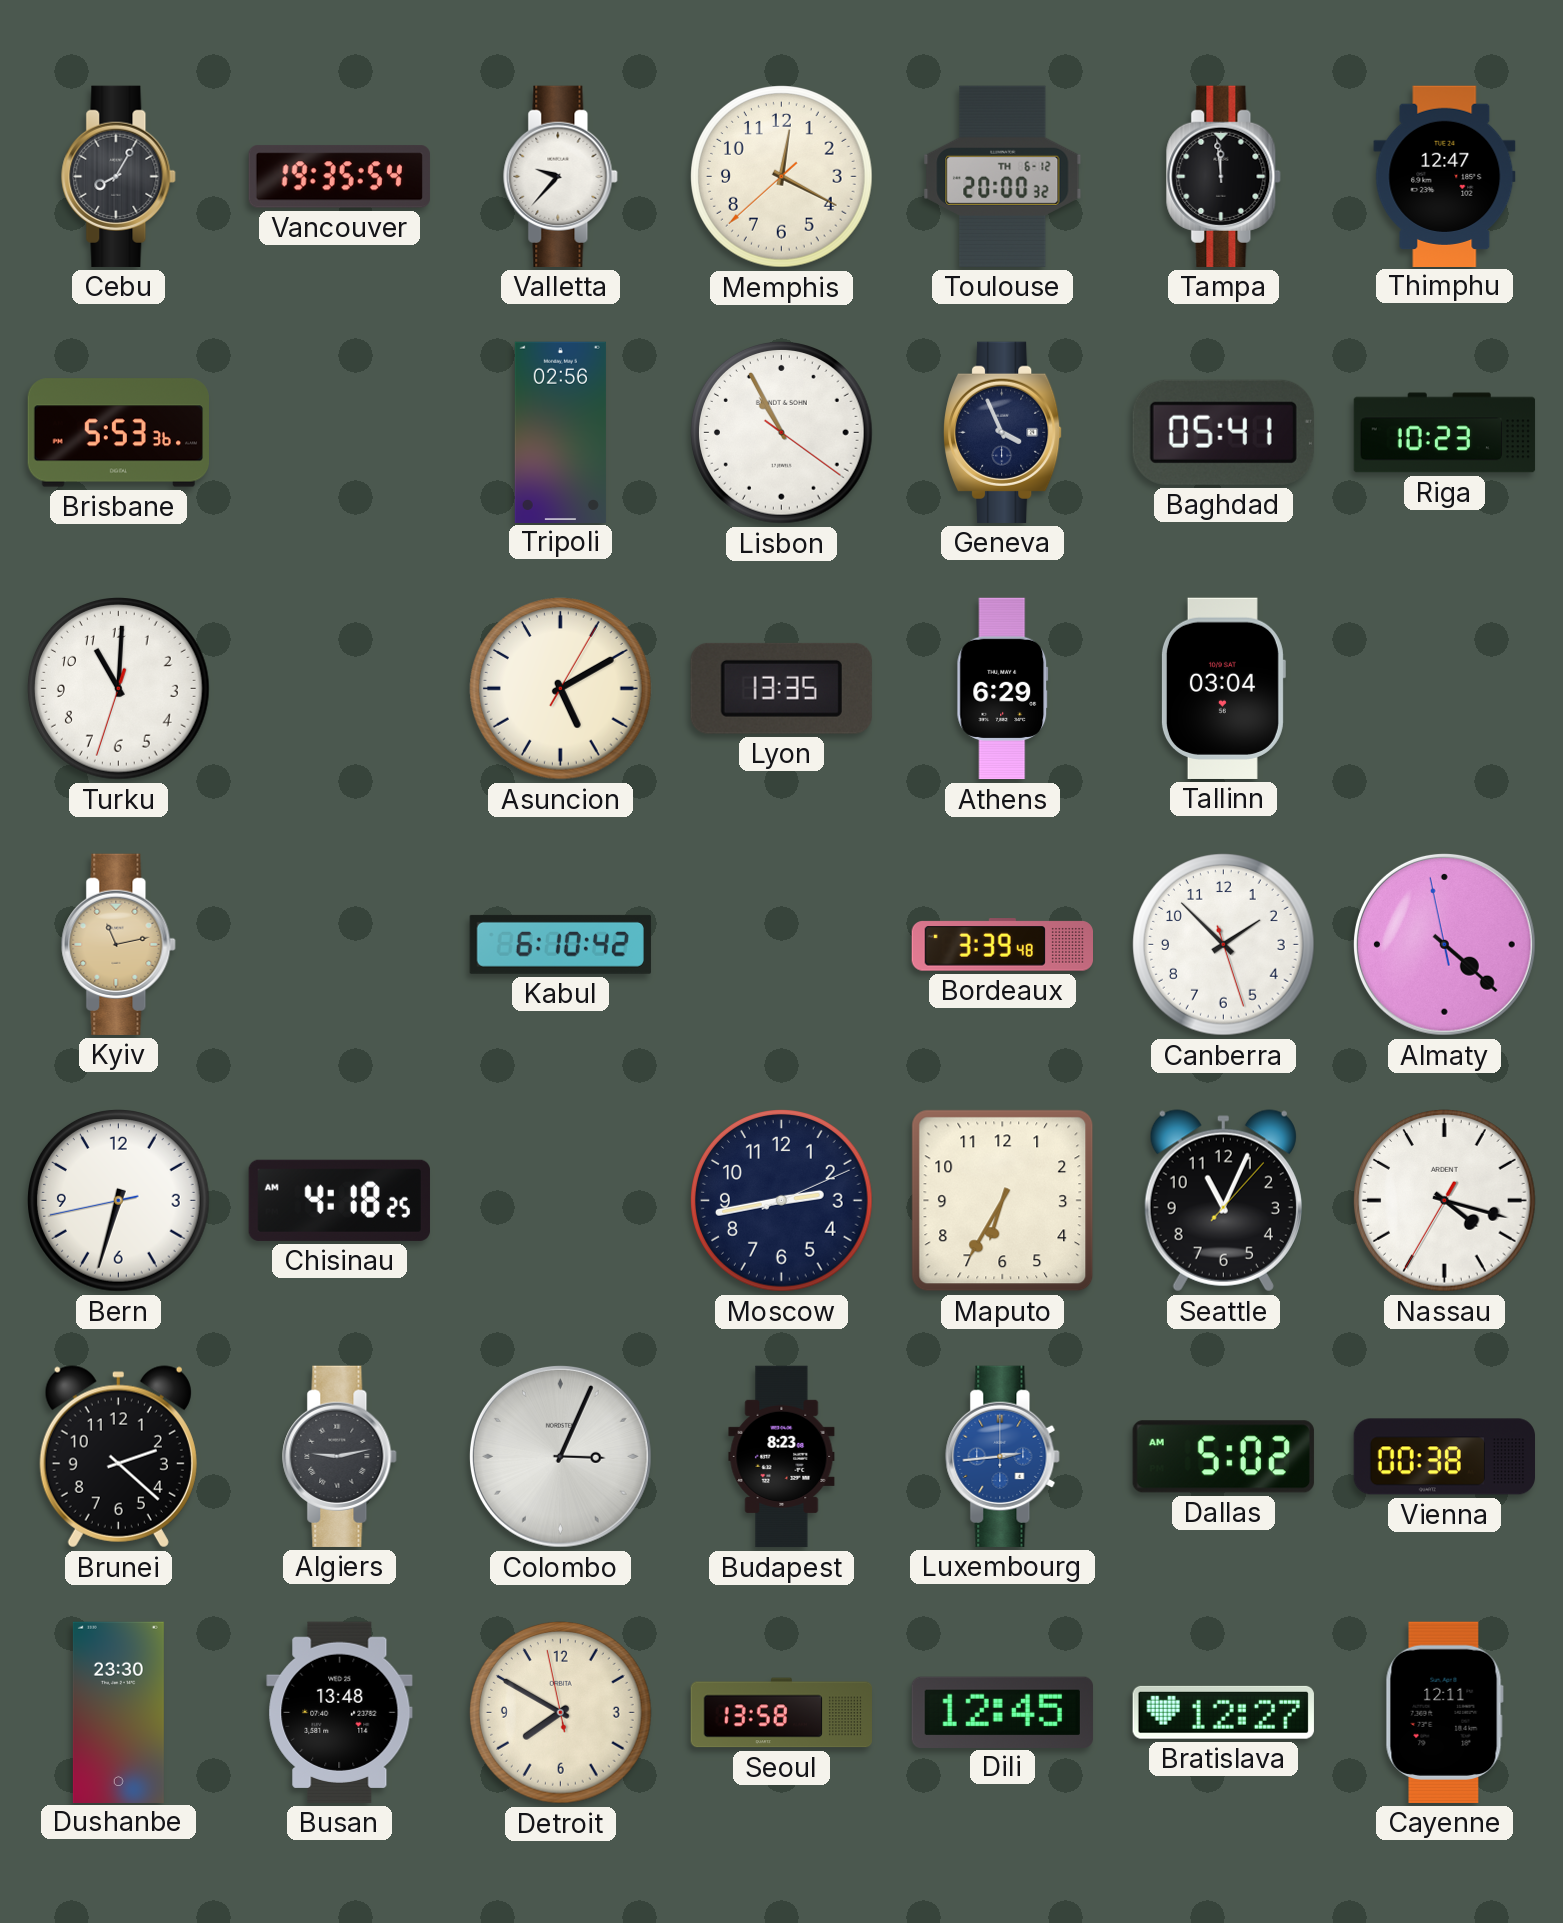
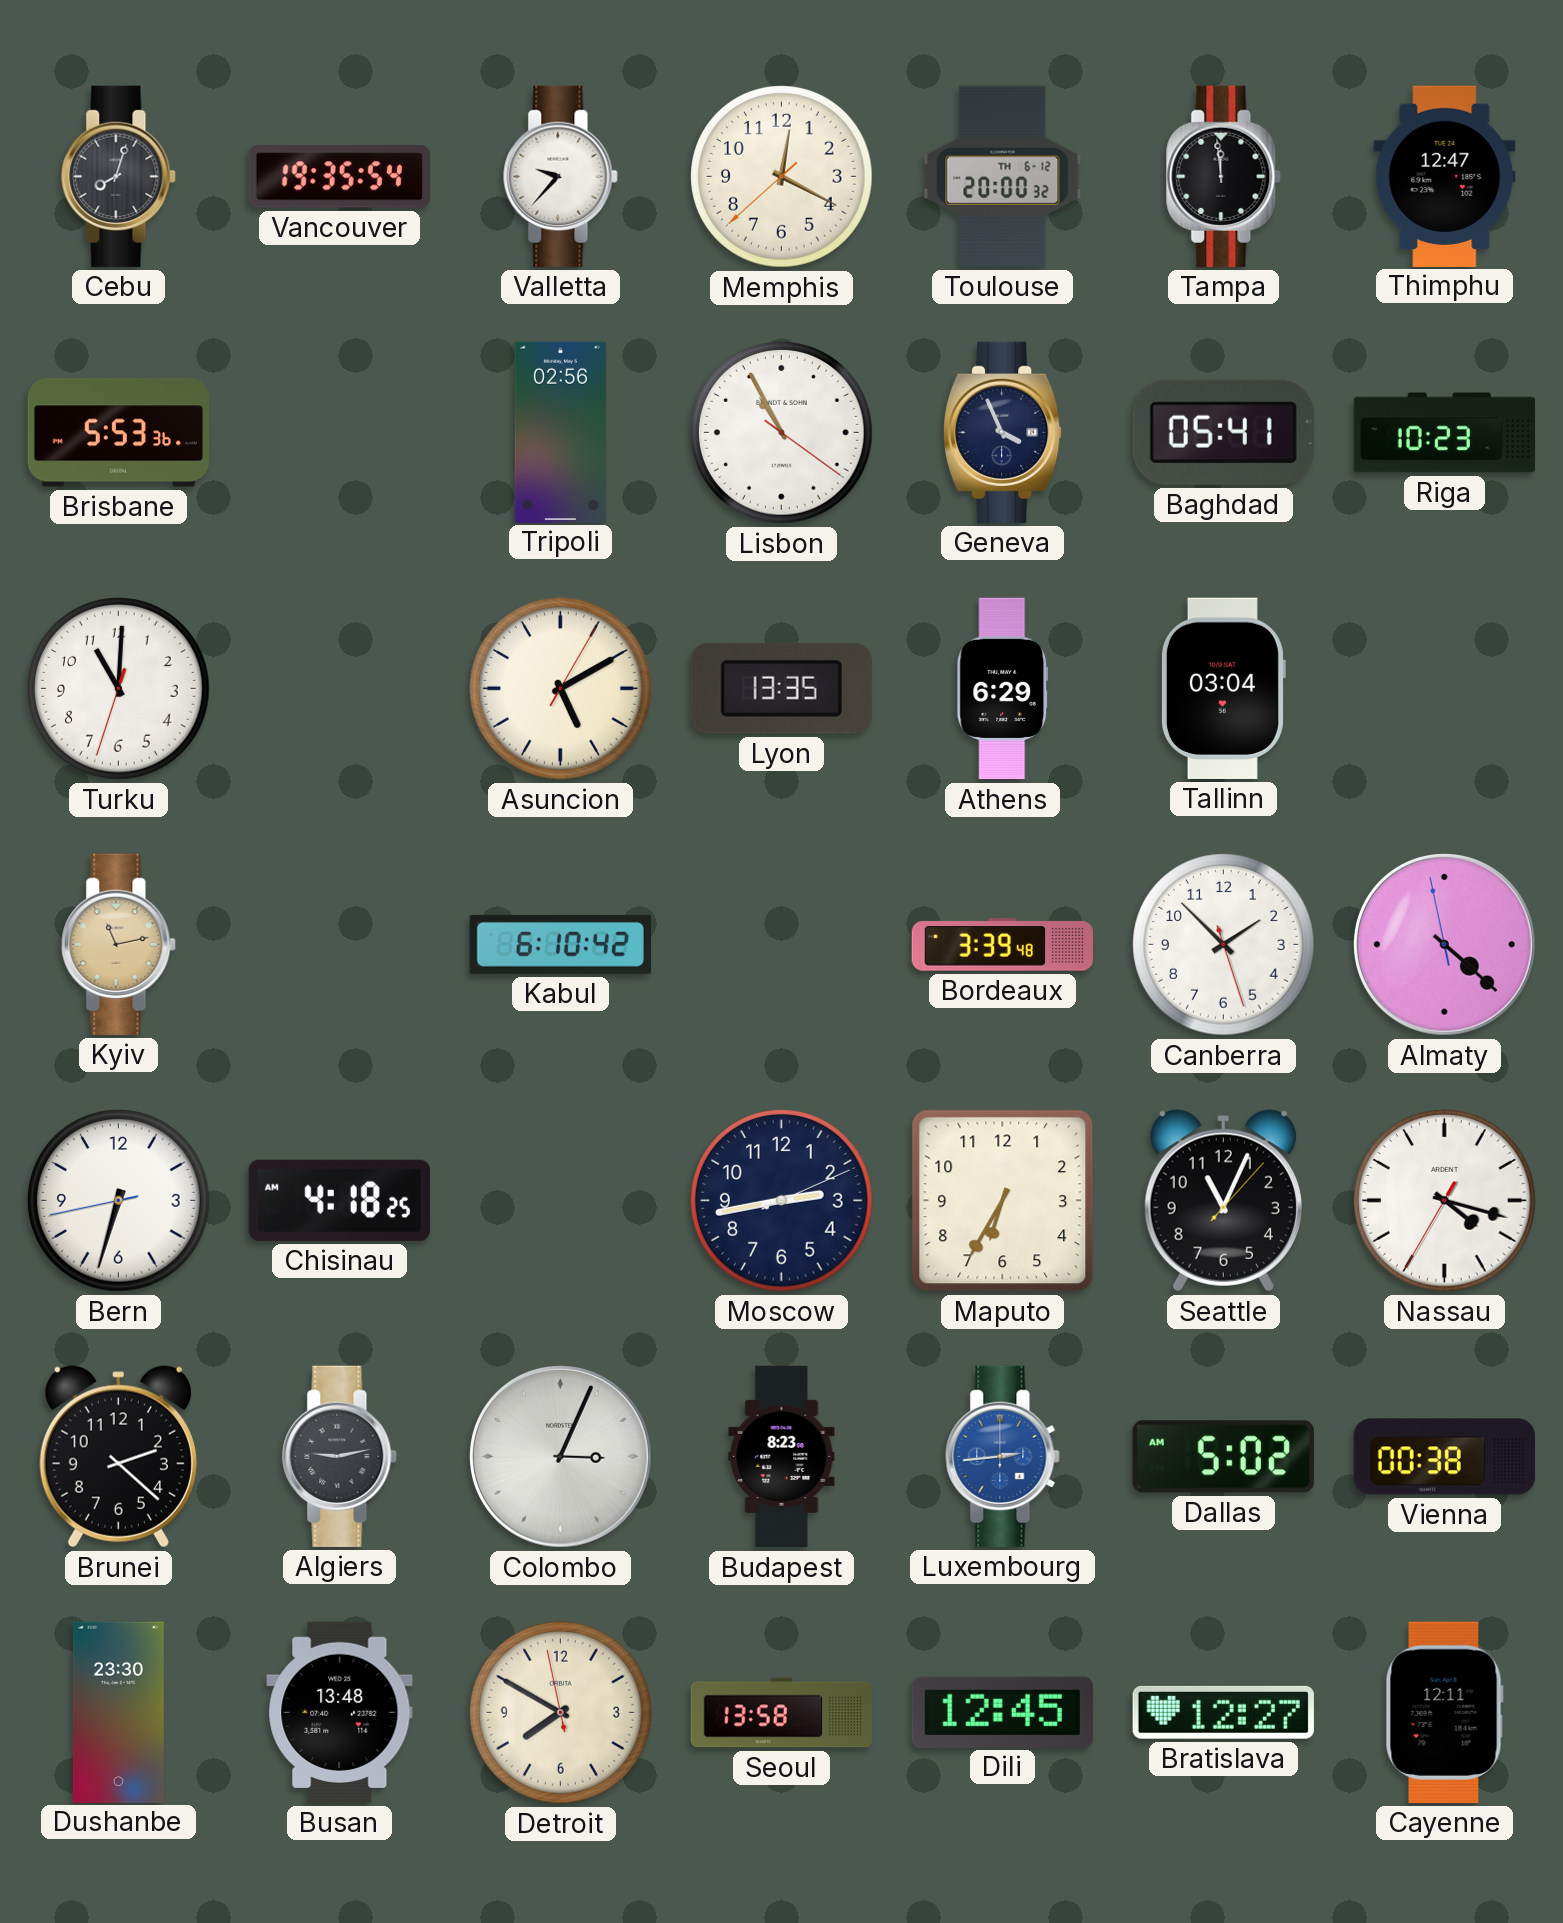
Cebu: 8:05 -> 8:03
